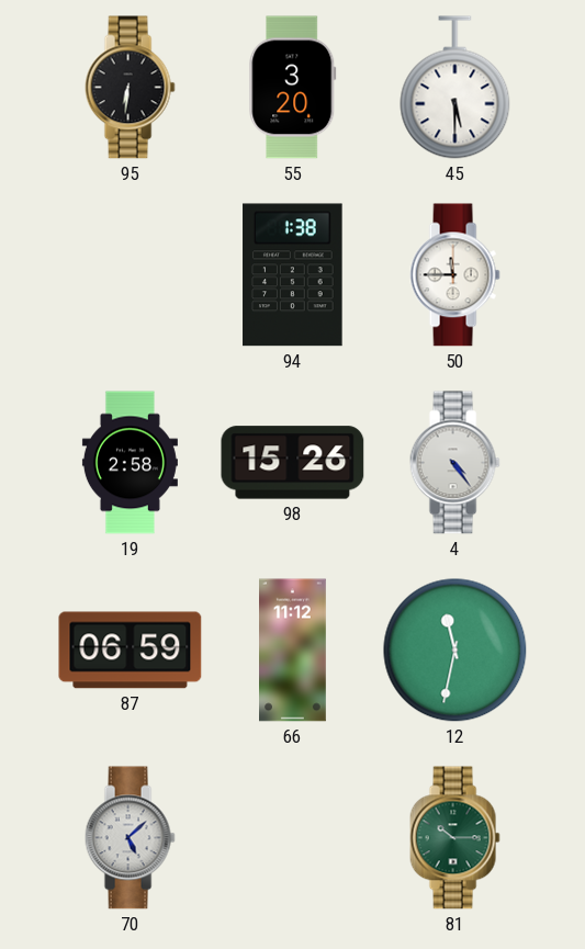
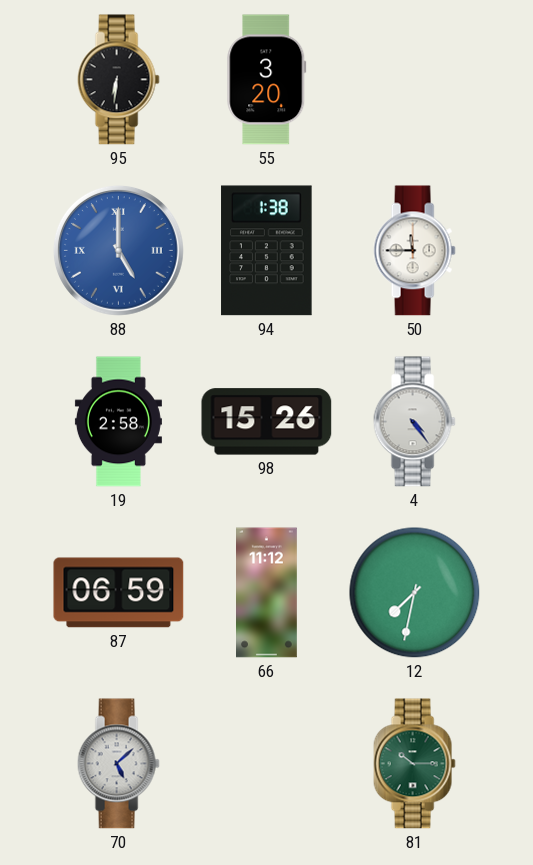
45: 5:30 -> none
88: none -> 5:00
12: 11:32 -> 7:32
